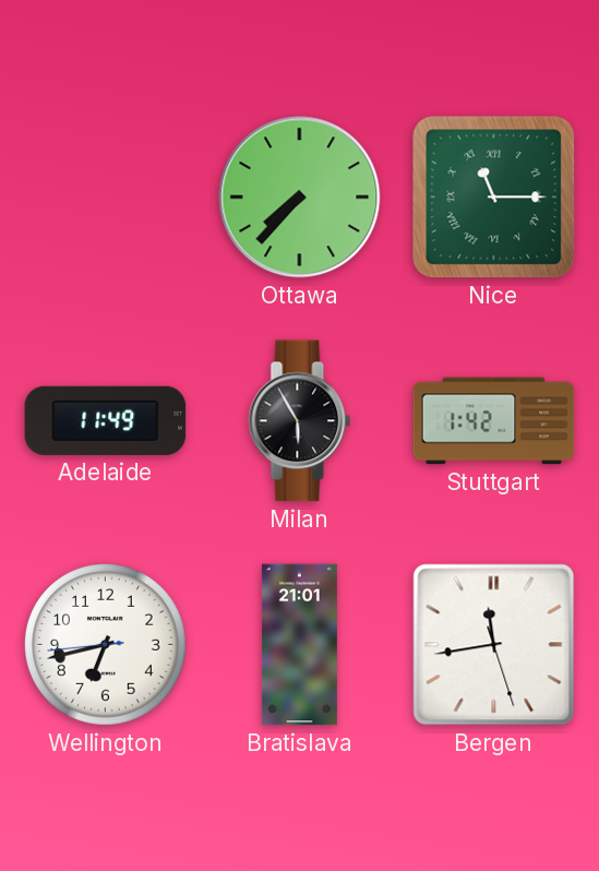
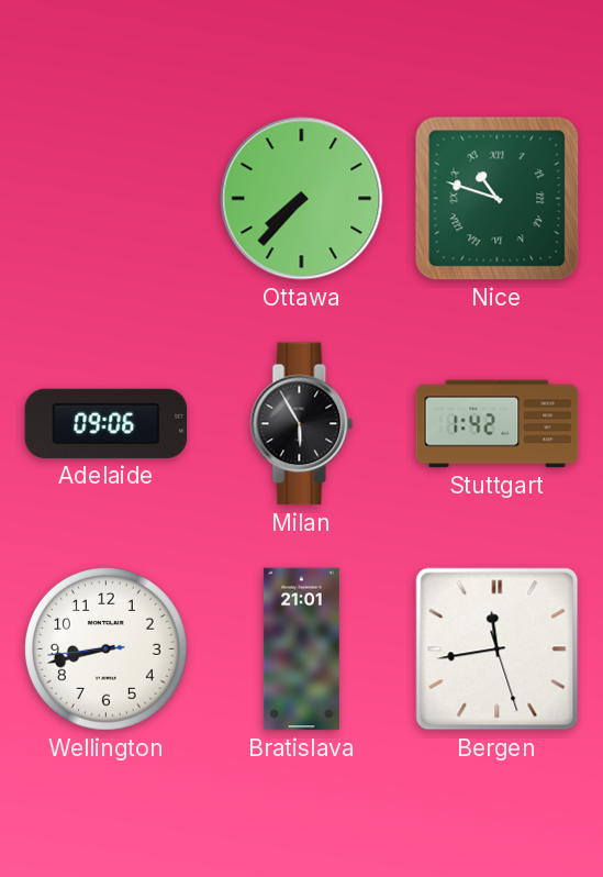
Nice: 11:15 -> 10:48
Adelaide: 11:49 -> 09:06
Wellington: 6:42 -> 8:42
